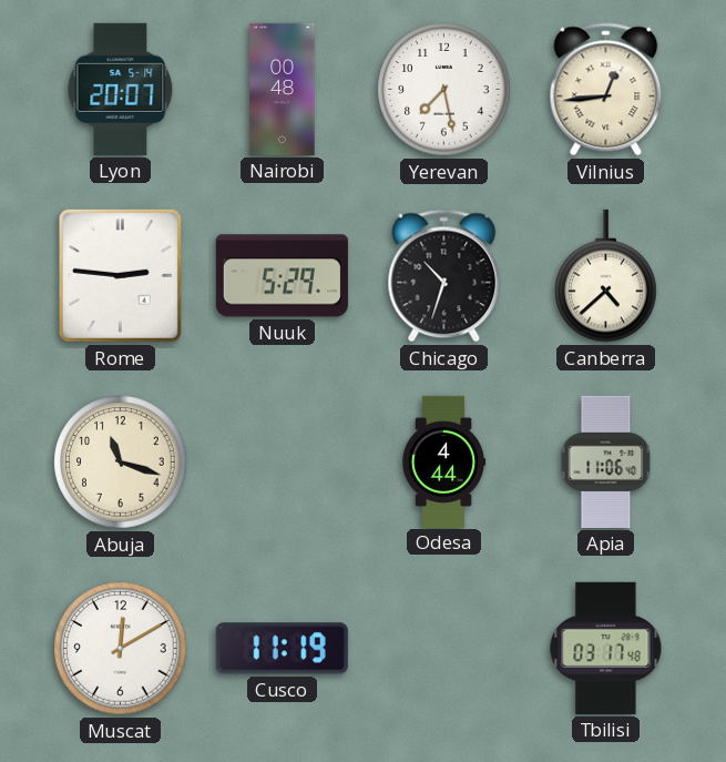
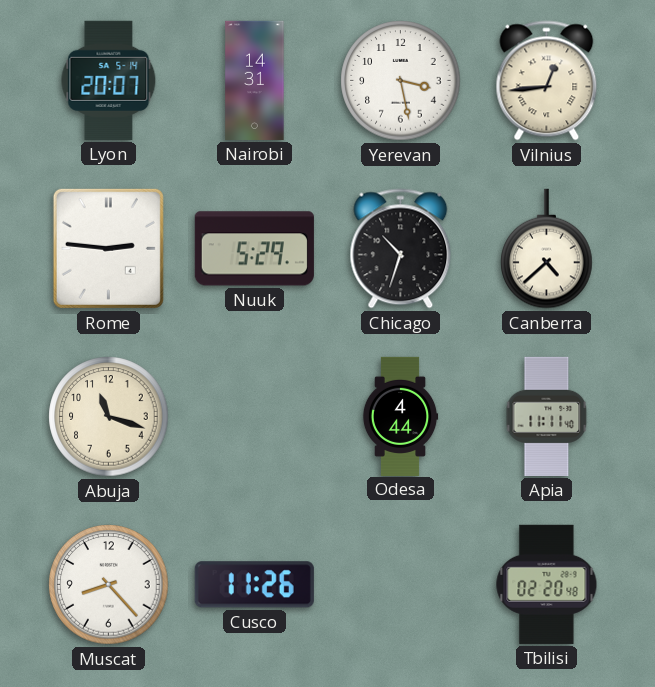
Nairobi: 00:48 -> 14:31
Yerevan: 7:28 -> 3:28
Apia: 11:06 -> 11:11
Muscat: 12:10 -> 8:23
Cusco: 11:19 -> 11:26
Tbilisi: 03:17 -> 02:20
